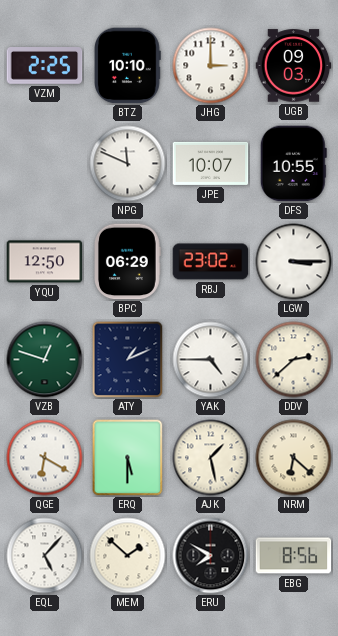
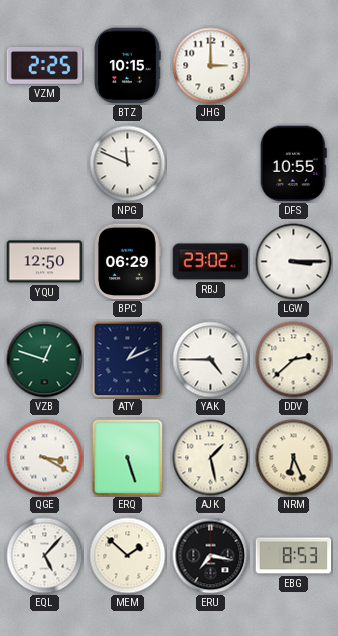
BTZ: 10:10 -> 10:15
UGB: 09:03 -> none
JPE: 10:07 -> none
QGE: 6:20 -> 3:20
ERQ: 5:30 -> 5:27
NRM: 6:22 -> 6:26
ERU: 7:50 -> 7:17
EBG: 8:56 -> 8:53
